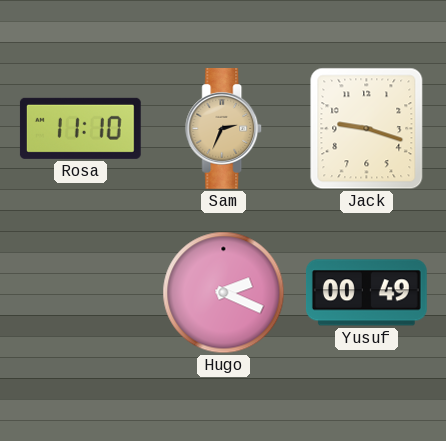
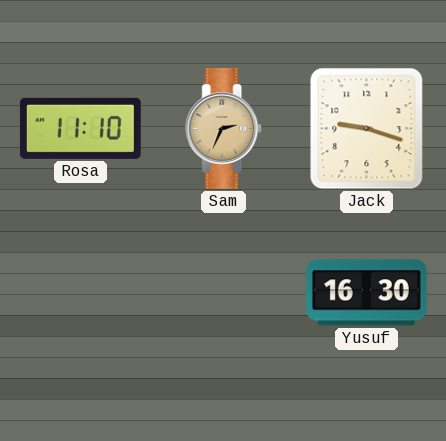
Hugo: 2:19 -> none
Yusuf: 00:49 -> 16:30
